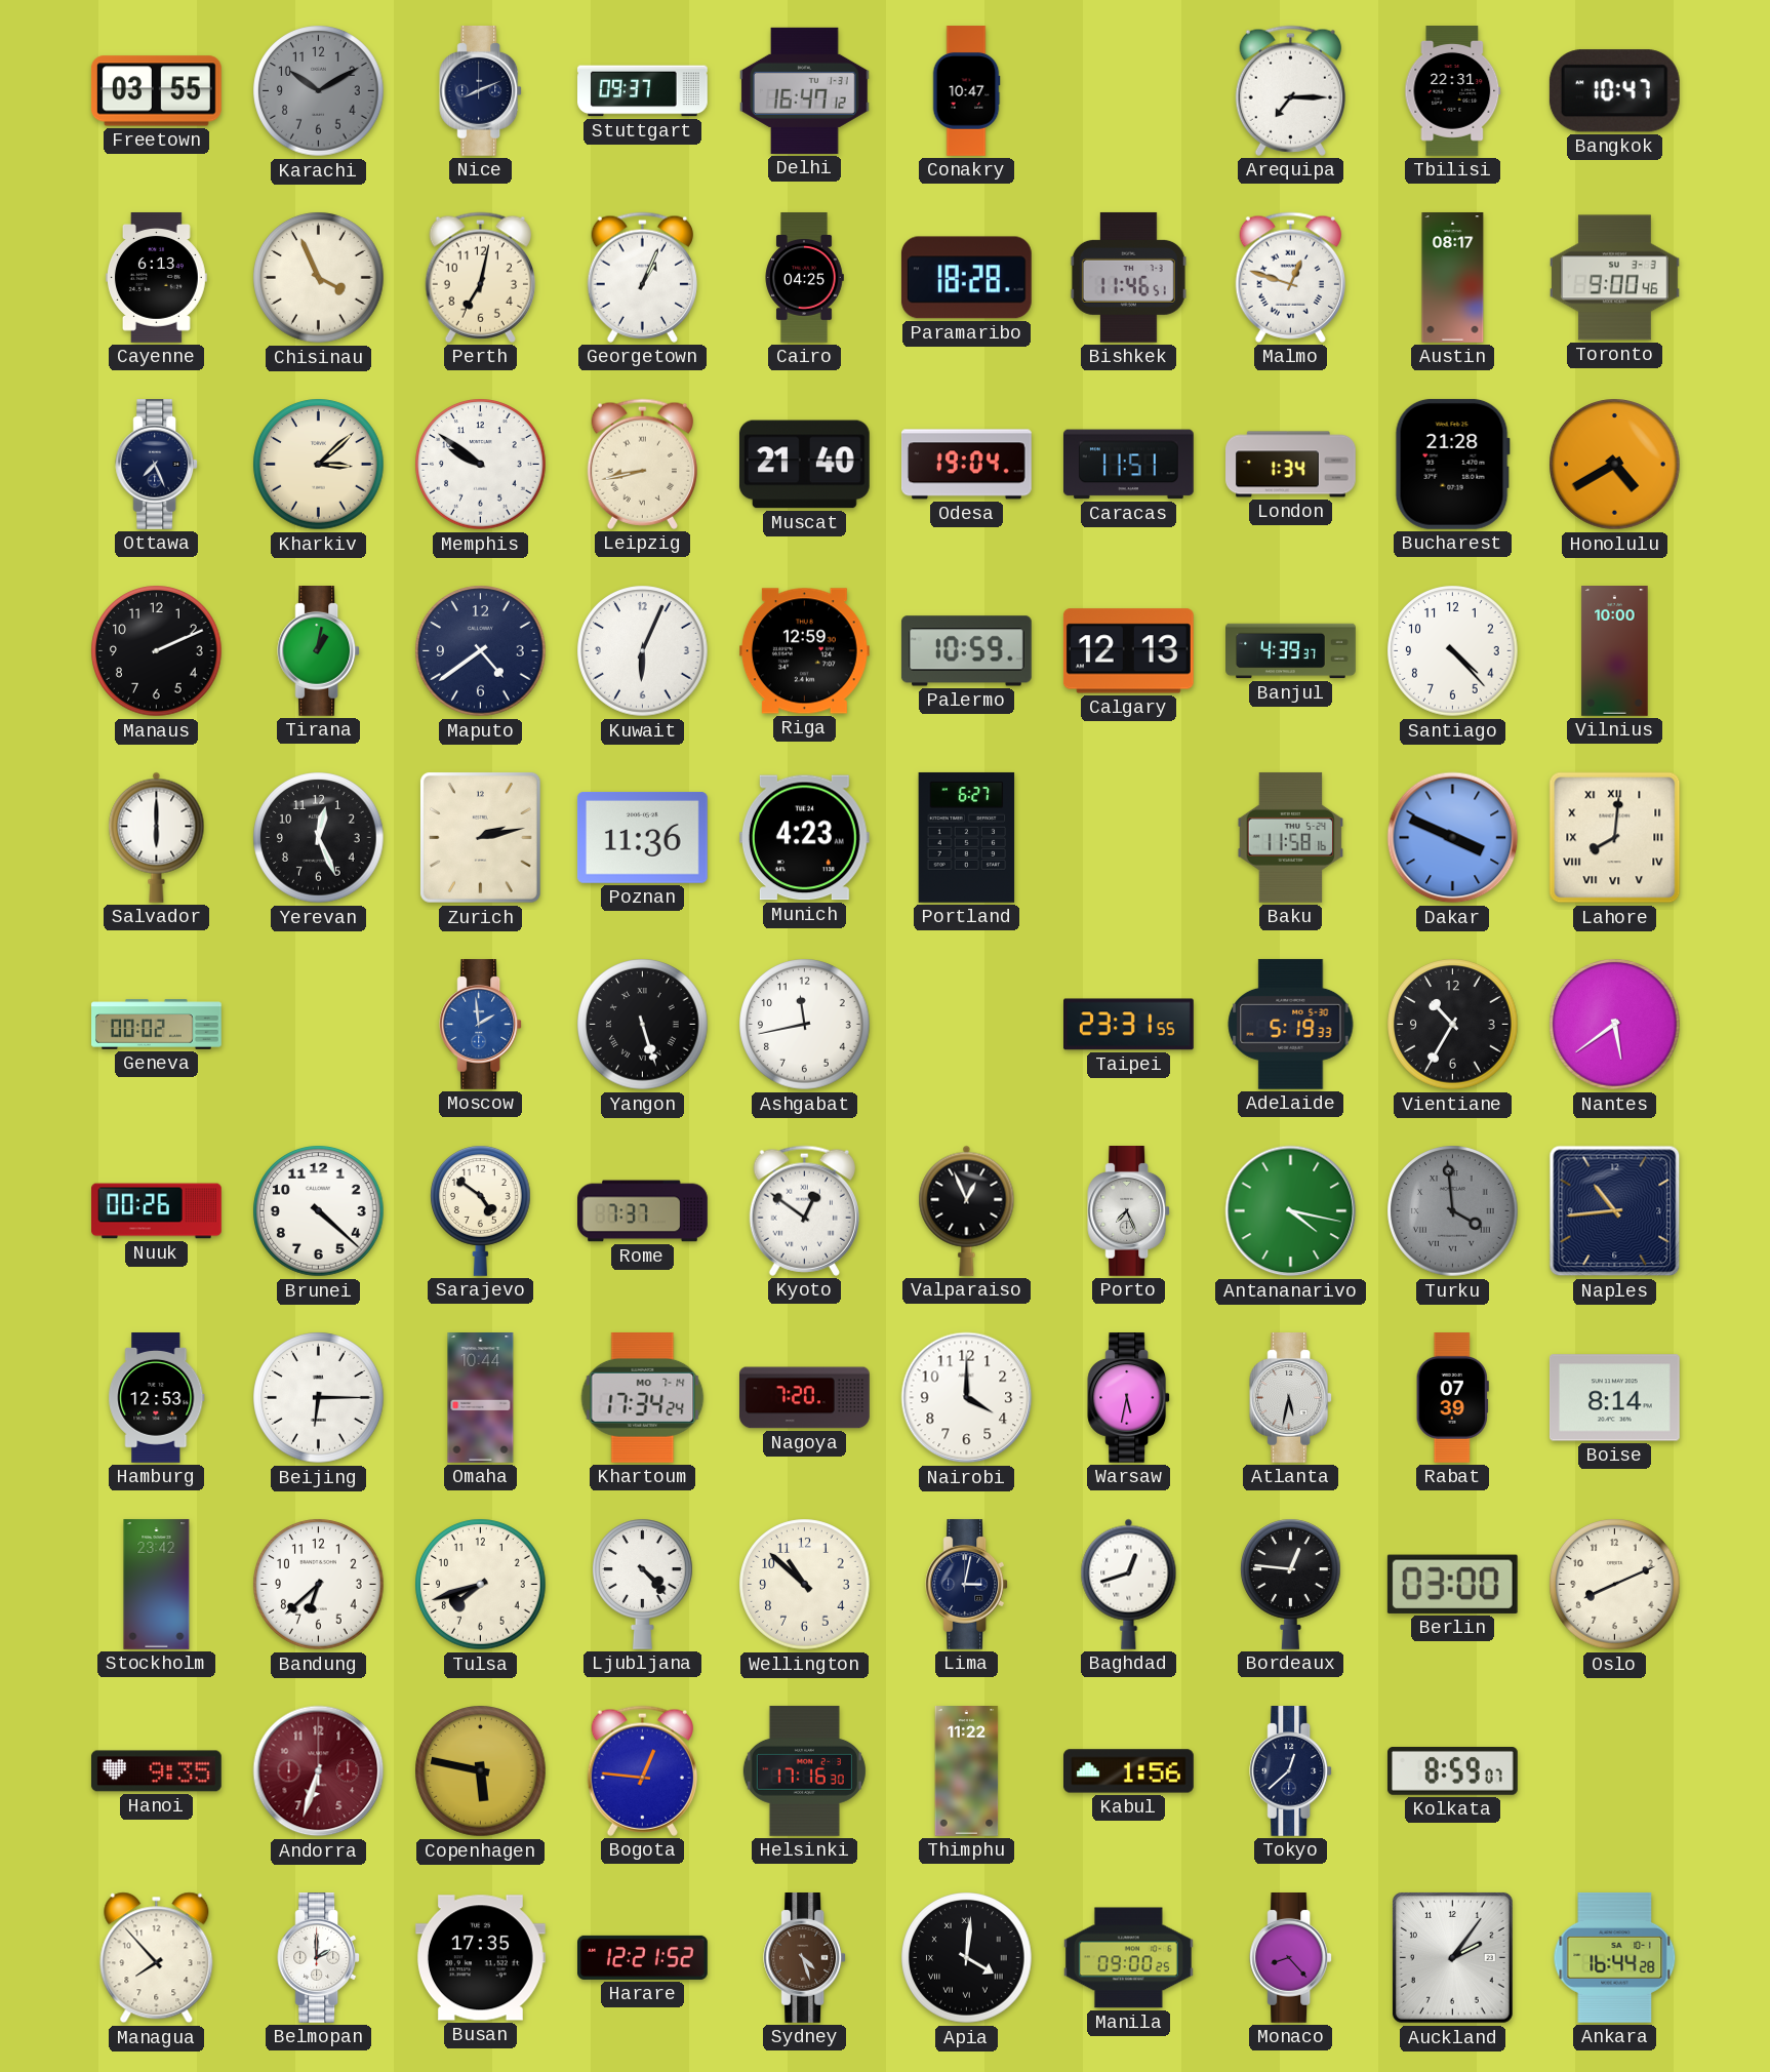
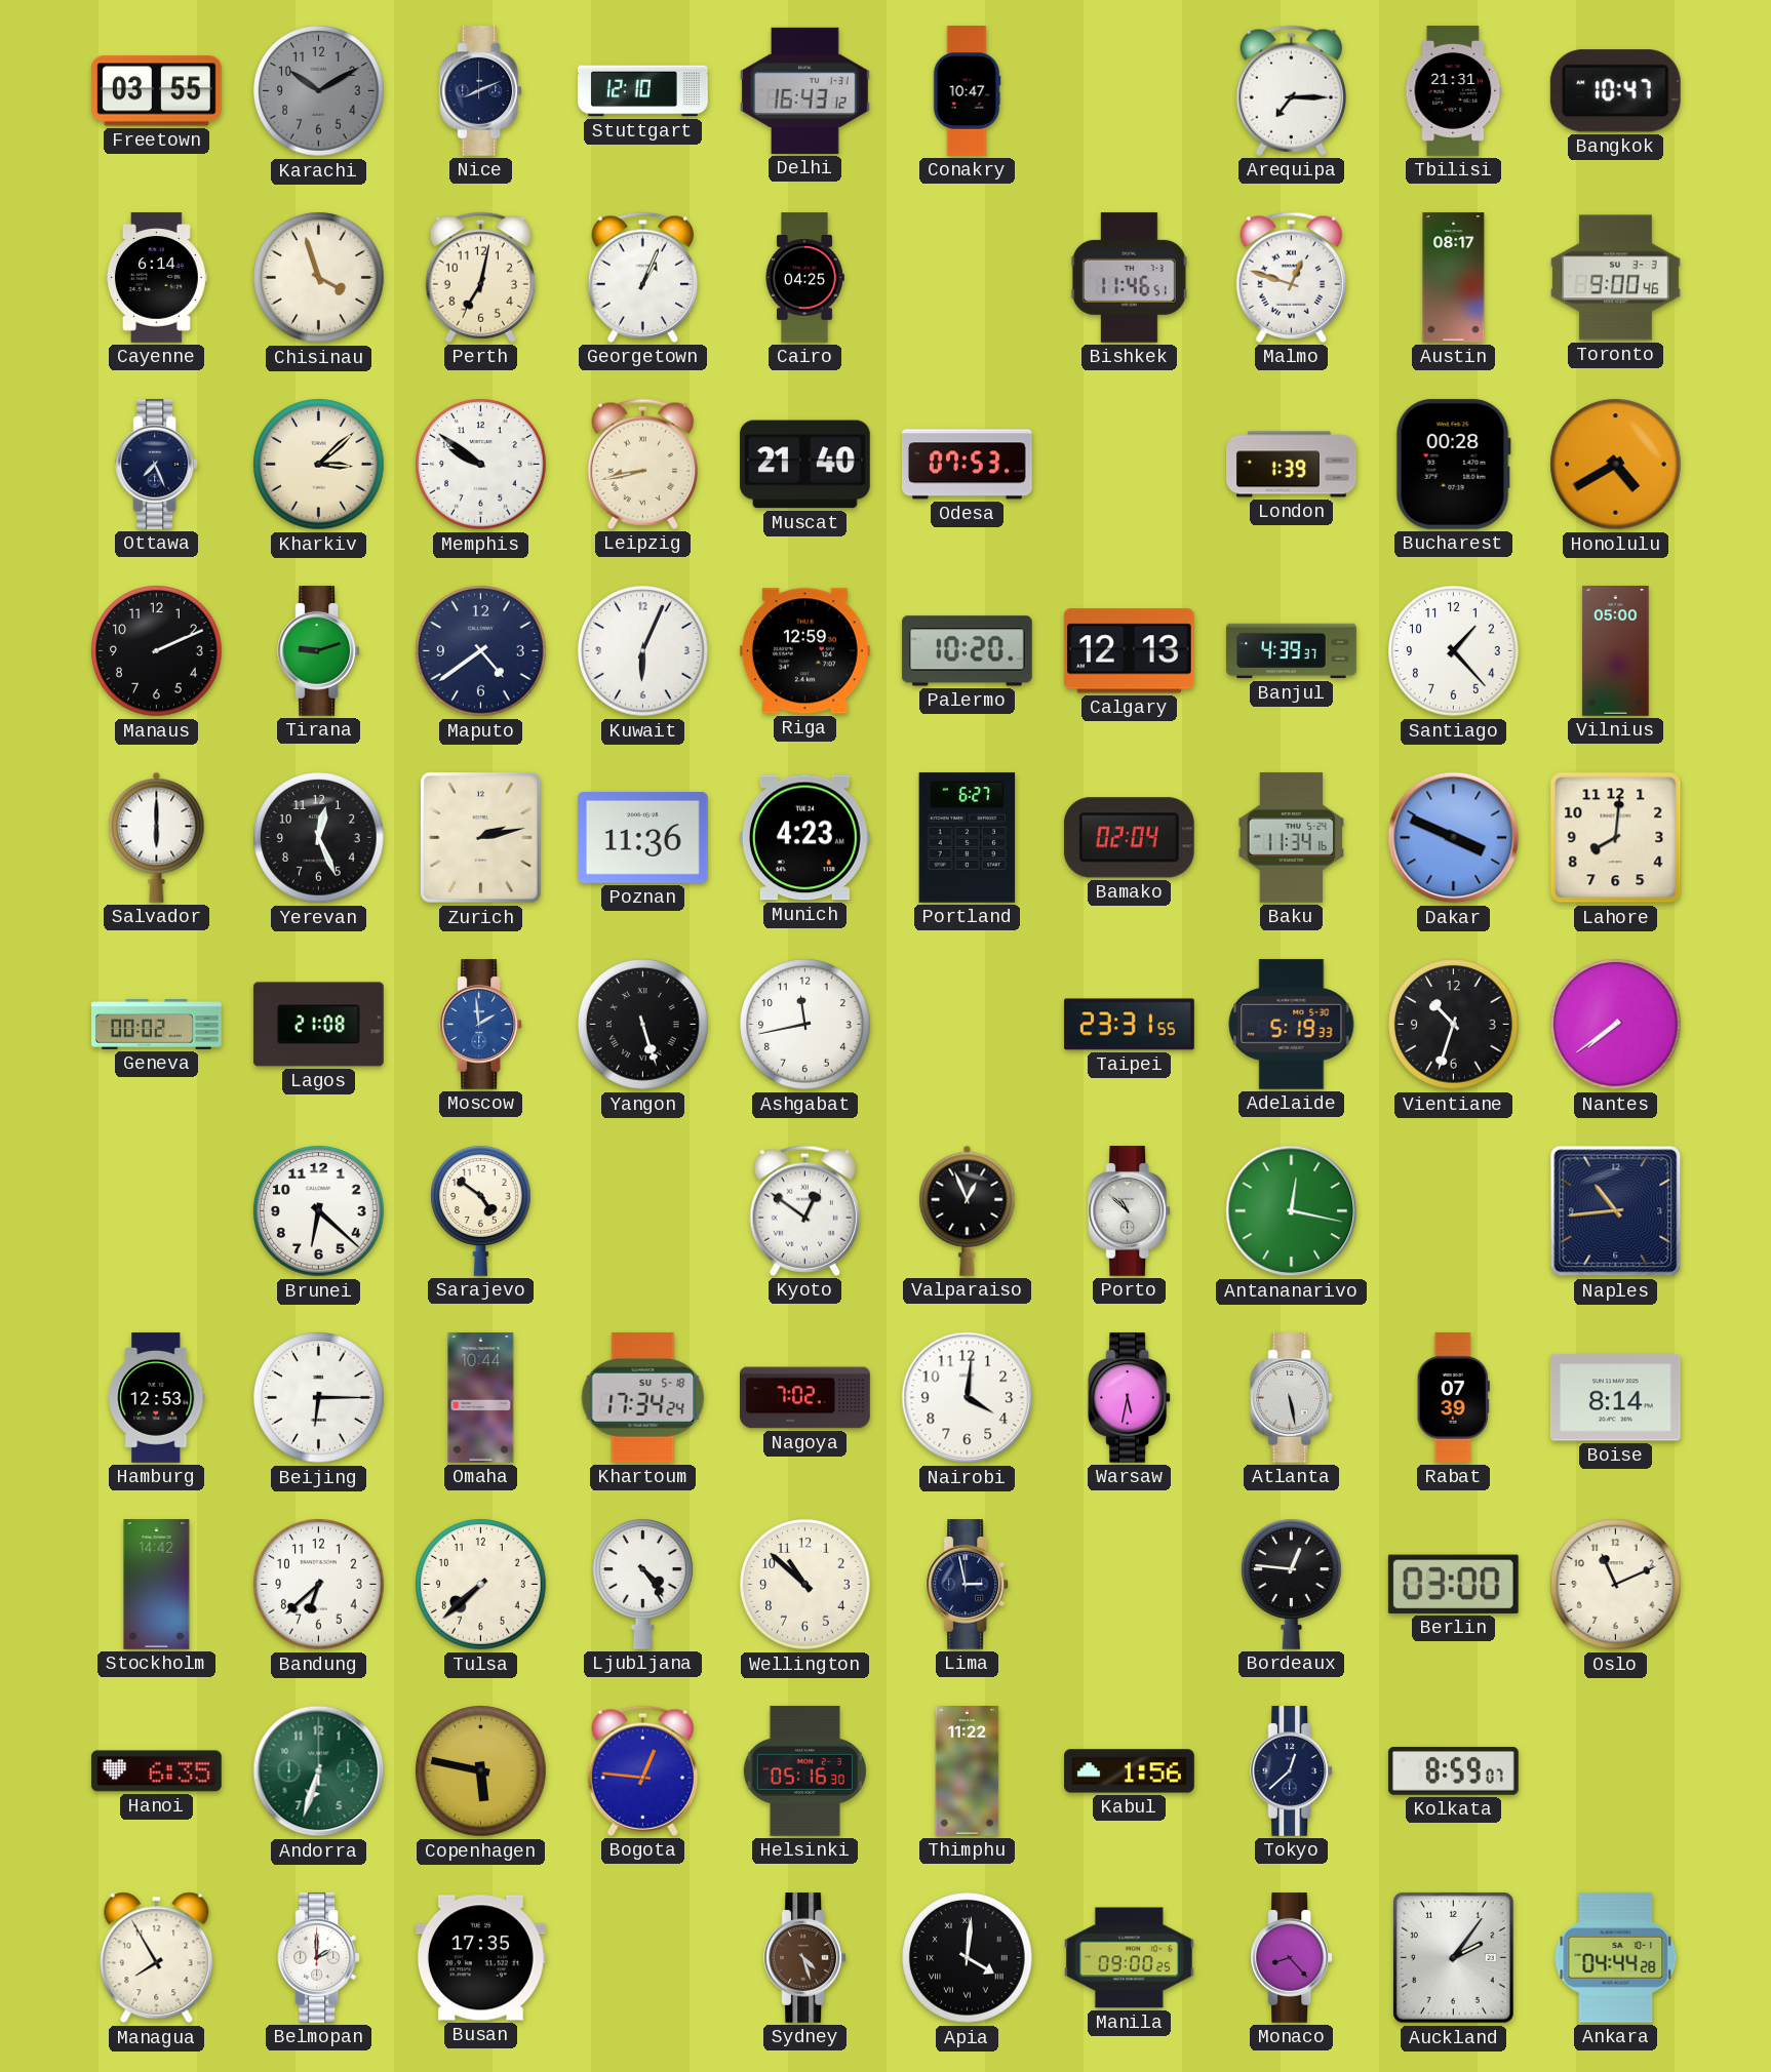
Stuttgart: 09:37 -> 12:10
Delhi: 16:47 -> 16:43
Tbilisi: 22:31 -> 21:31
Cayenne: 6:13 -> 6:14
Chisinau: 3:56 -> 3:57
Paramaribo: 18:28 -> none
Odesa: 19:04 -> 07:53
Caracas: 11:51 -> none
London: 1:34 -> 1:39
Bucharest: 21:28 -> 00:28
Tirana: 1:02 -> 9:12
Palermo: 10:59 -> 10:20
Santiago: 4:23 -> 1:23
Vilnius: 10:00 -> 05:00
Bamako: none -> 02:04
Baku: 11:58 -> 11:34
Lahore numerals: Roman -> Arabic
Lagos: none -> 21:08
Vientiane: 10:35 -> 10:33
Nantes: 5:39 -> 7:39
Nuuk: 00:26 -> none
Brunei: 4:22 -> 6:22
Rome: 7:37 -> none
Porto: 7:26 -> 10:52
Antananarivo: 4:17 -> 12:17
Turku: 3:59 -> none
Khartoum date: MO 7-14 -> SU 5-18
Nagoya: 7:20 -> 7:02
Nairobi: 4:00 -> 4:01
Atlanta: 5:32 -> 5:28
Stockholm: 23:42 -> 14:42
Tulsa: 7:42 -> 7:38
Ljubljana: 4:23 -> 4:24
Lima: 3:02 -> 2:58
Baghdad: 12:42 -> none
Oslo: 8:11 -> 11:11
Hanoi: 9:35 -> 6:35
Andorra dial: burgundy -> green
Helsinki: 17:16 -> 05:16
Managua: 7:53 -> 7:55
Harare: 12:21 -> none
Ankara: 16:44 -> 04:44
